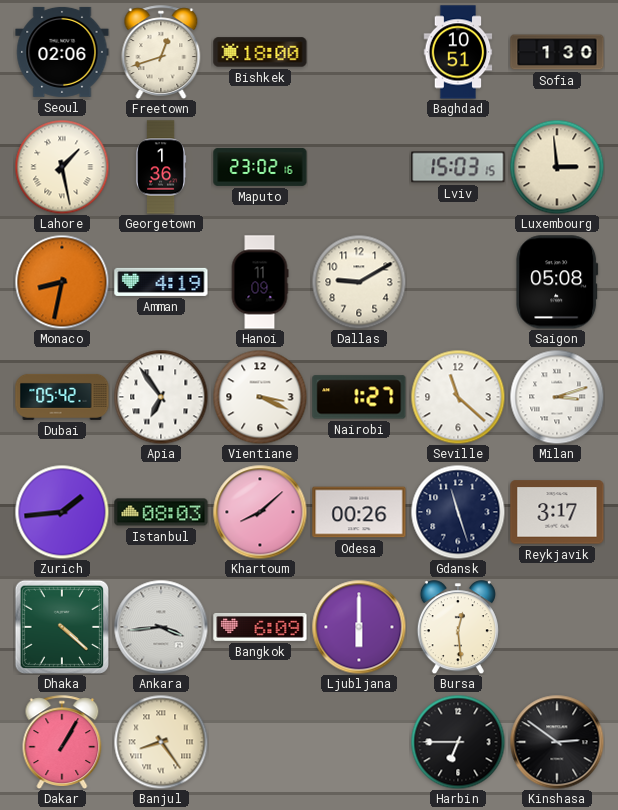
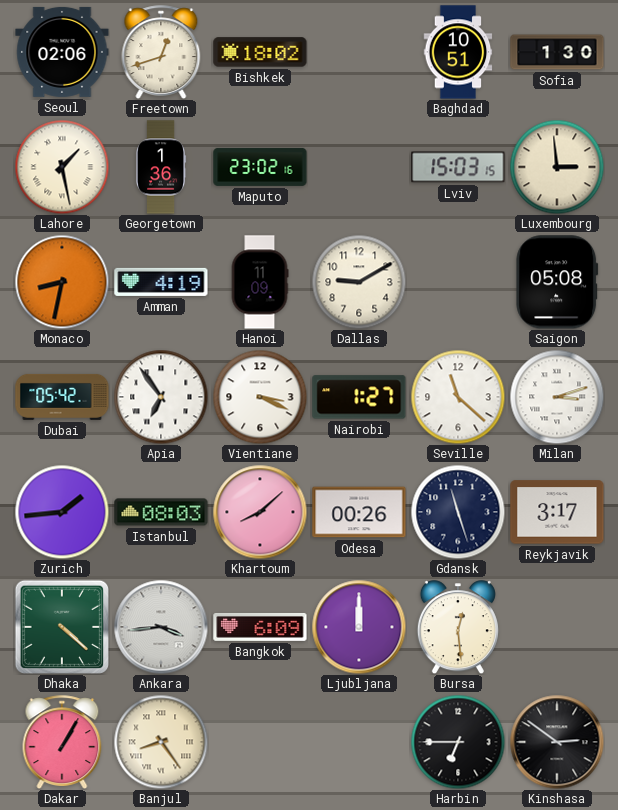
Bishkek: 18:00 -> 18:02
Ljubljana: 6:00 -> 12:00
